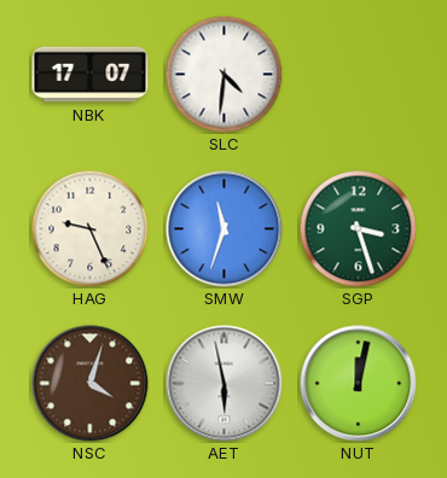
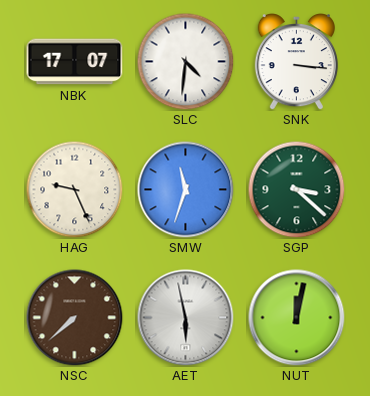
SNK: none -> 3:16
SGP: 3:27 -> 3:22
NSC: 4:03 -> 7:38
